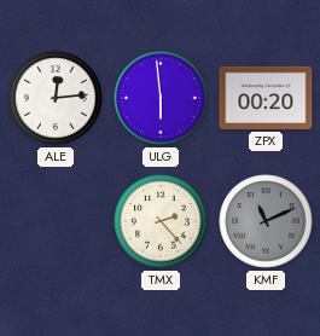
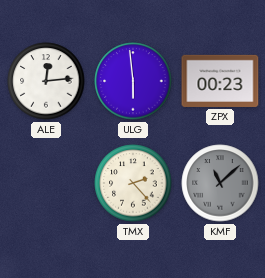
ZPX: 00:20 -> 00:23
KMF: 11:11 -> 11:08
